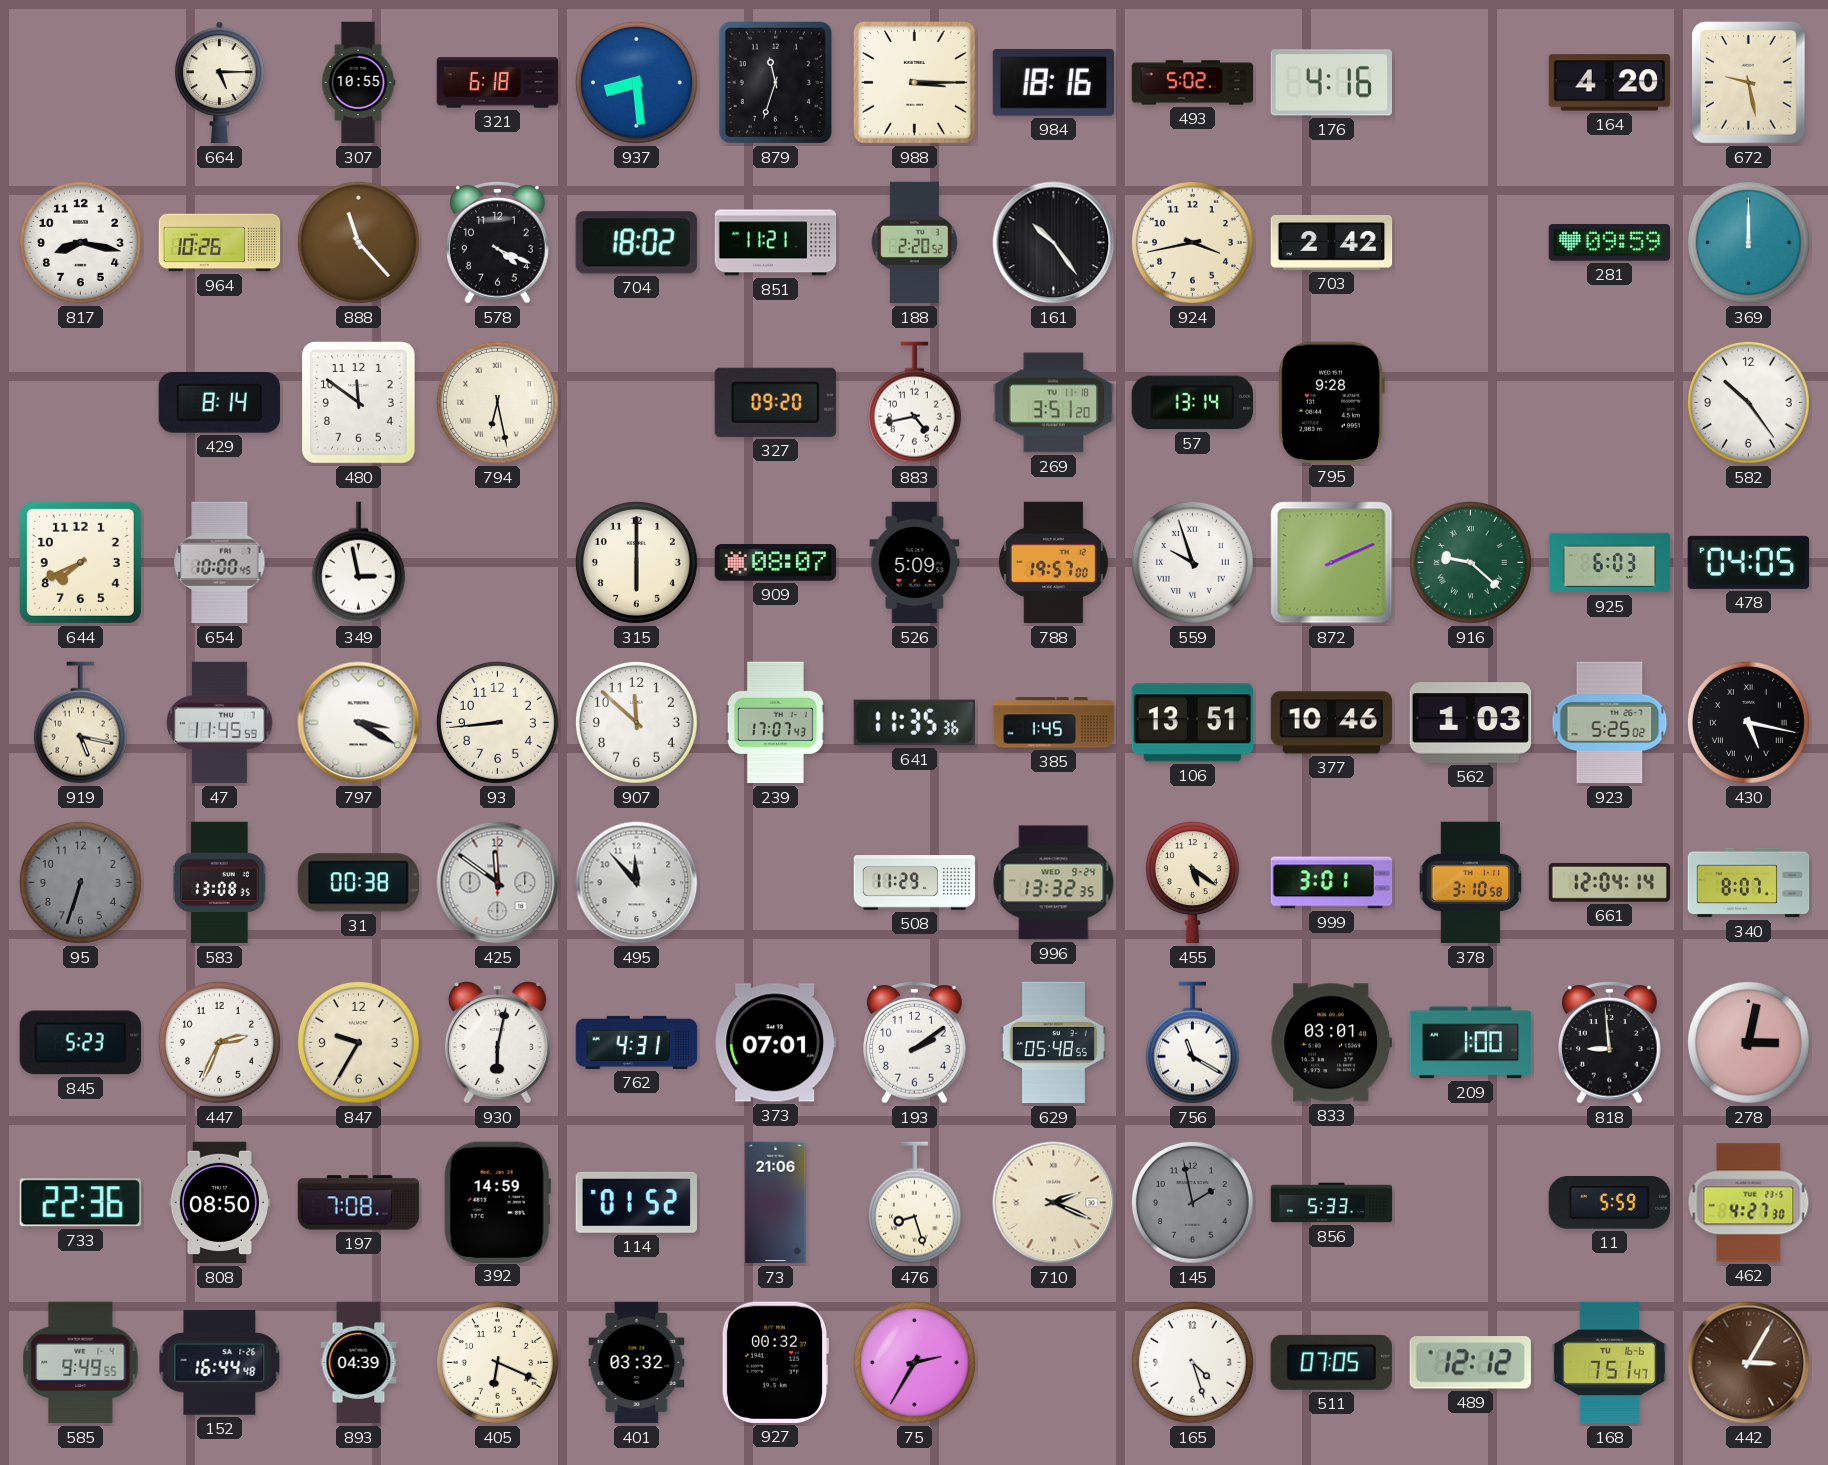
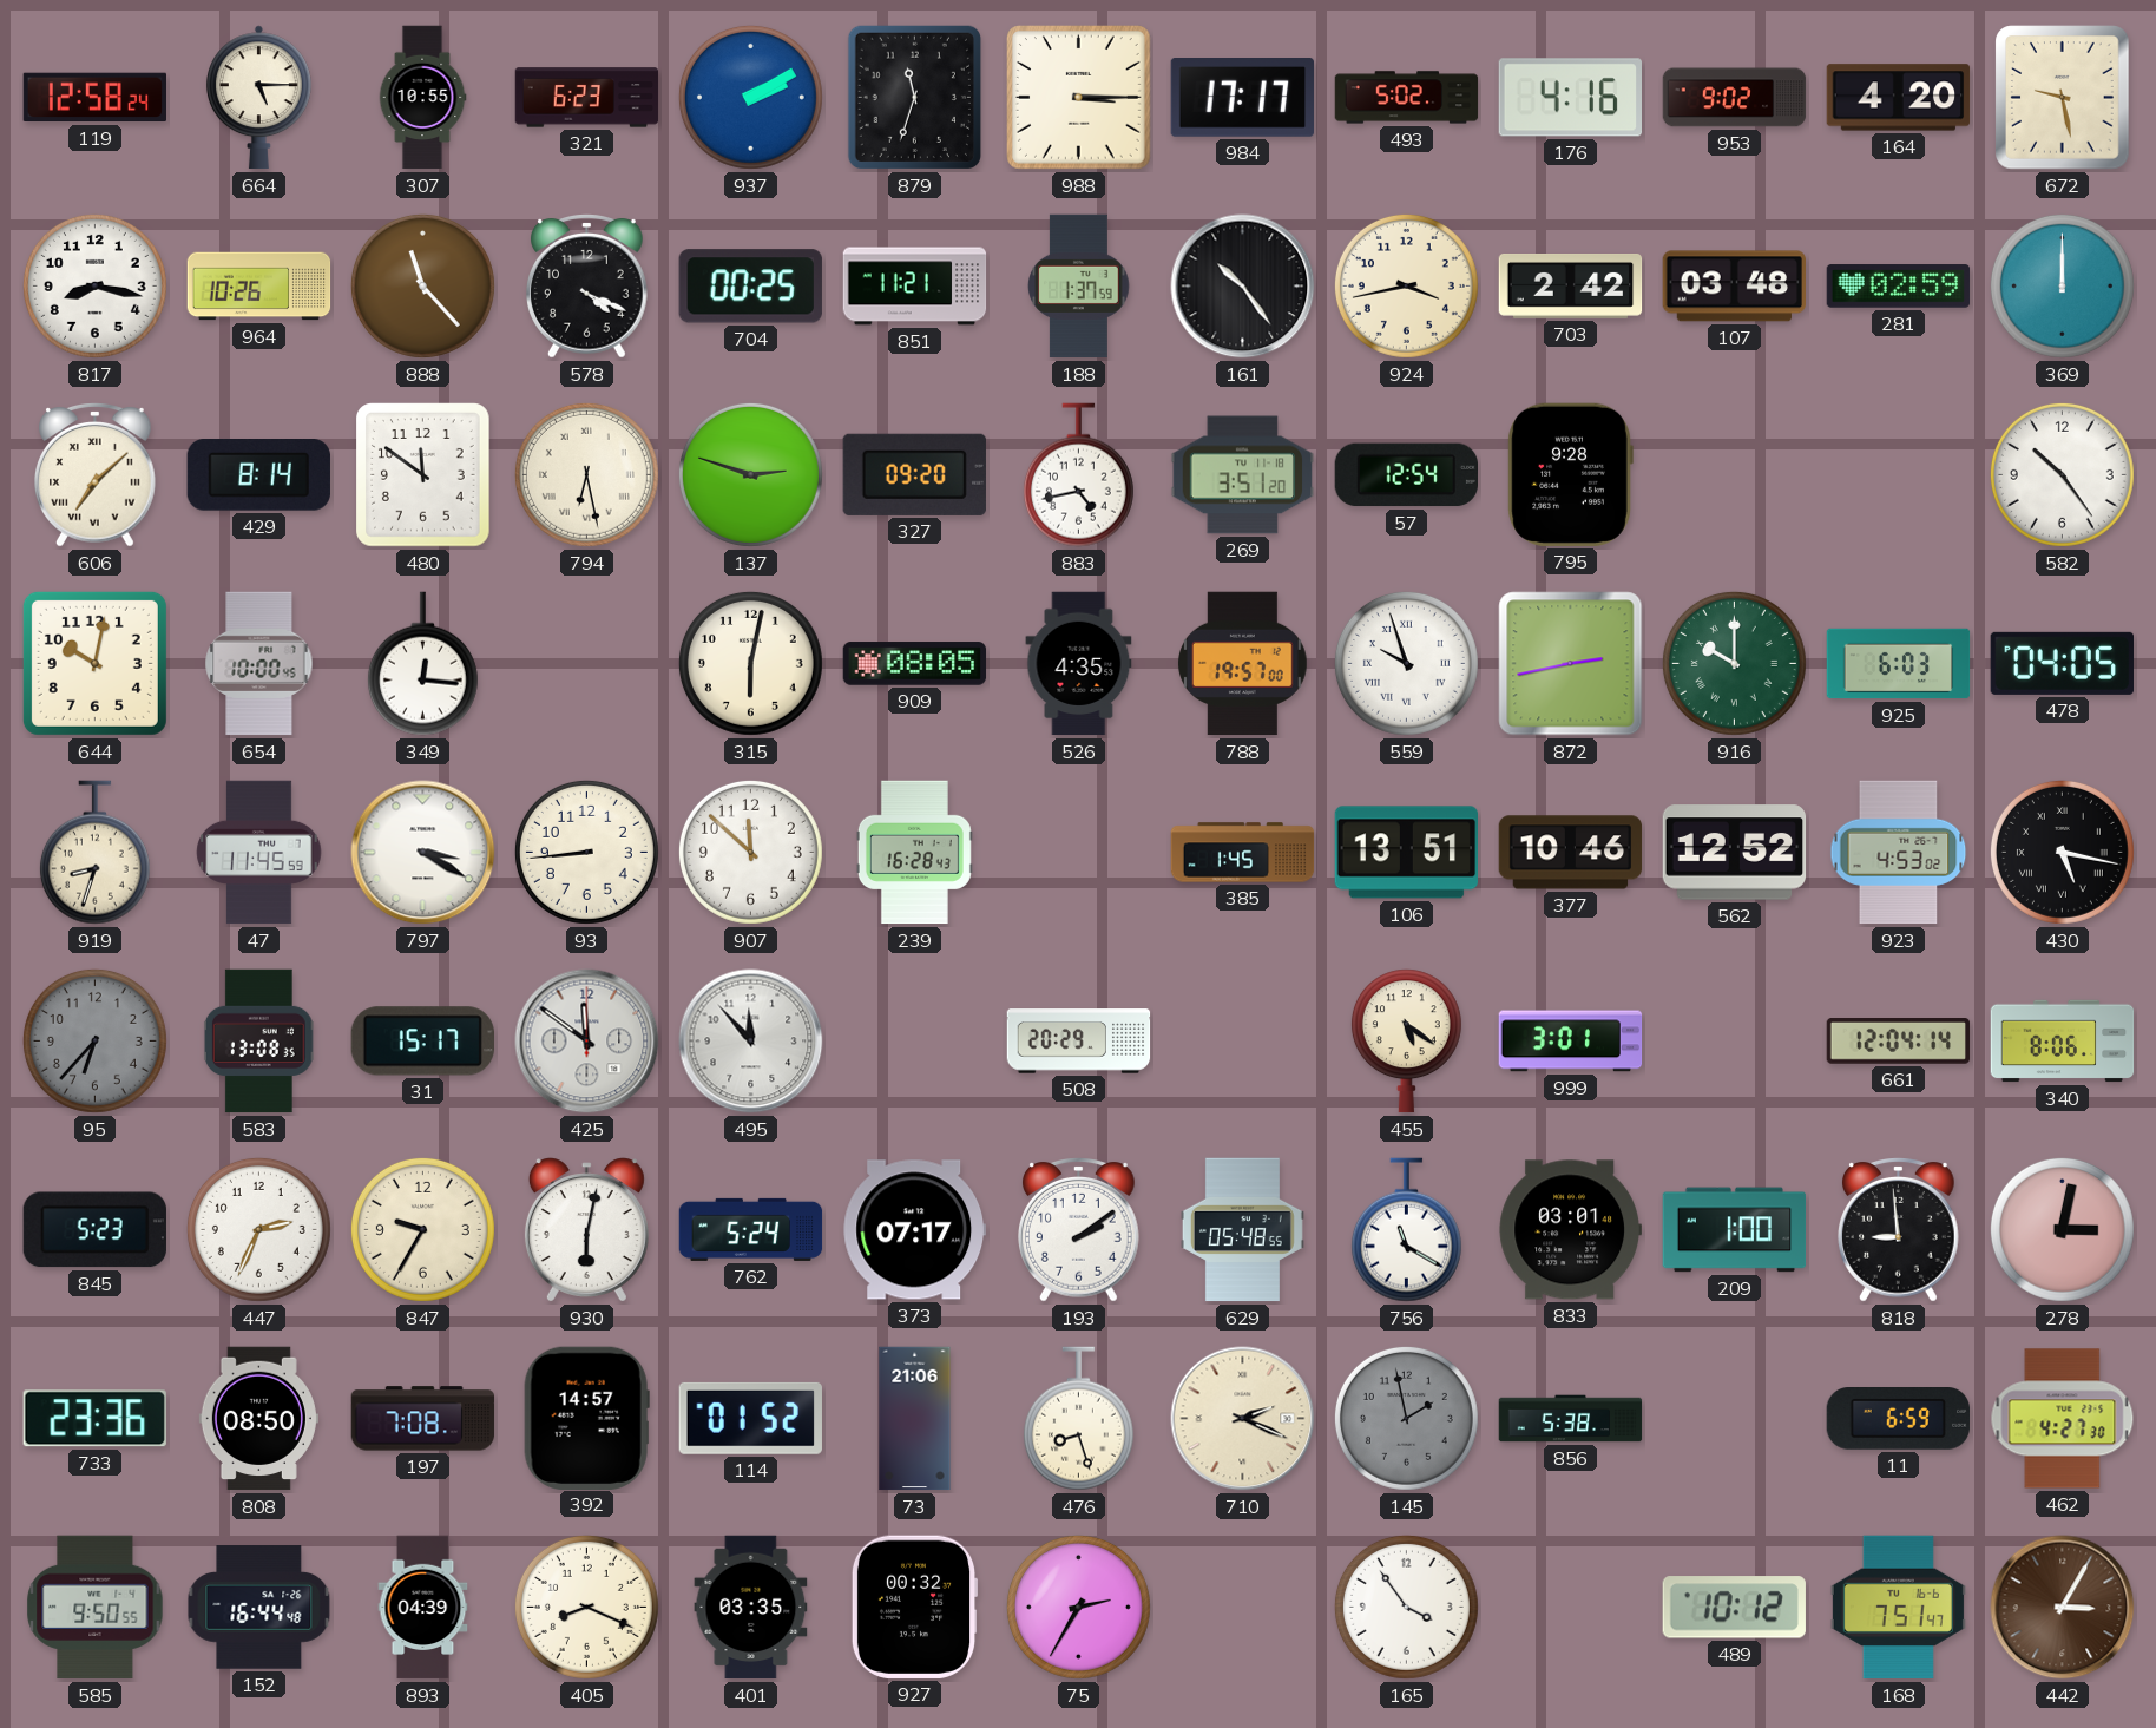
119: none -> 12:58
321: 6:18 -> 6:23
937: 8:29 -> 2:10
984: 18:16 -> 17:17
953: none -> 9:02
704: 18:02 -> 00:25
188: 2:20 -> 1:37
107: none -> 03:48
281: 09:59 -> 02:59
606: none -> 7:08
137: none -> 2:48
57: 13:14 -> 12:54
644: 7:41 -> 10:02
349: 2:58 -> 12:16
315: 6:00 -> 6:02
909: 08:07 -> 08:05
526: 5:09 -> 4:35
872: 2:11 -> 2:43
916: 9:22 -> 10:00
919: 5:17 -> 8:33
239: 17:07 -> 16:28
641: 11:35 -> none
562: 1:03 -> 12:52
923: 5:25 -> 4:53
95: 6:33 -> 6:37
31: 00:38 -> 15:17
508: 11:29 -> 20:29
996: 13:32 -> none
378: 3:10 -> none
340: 8:07 -> 8:06
762: 4:31 -> 5:24
373: 07:01 -> 07:17
733: 22:36 -> 23:36
392: 14:59 -> 14:57
856: 5:33 -> 5:38
11: 5:59 -> 6:59
585: 9:49 -> 9:50
405: 6:19 -> 8:19
401: 03:32 -> 03:35
165: 4:27 -> 3:54
511: 07:05 -> none
489: 12:12 -> 10:12
